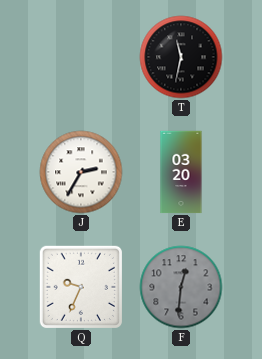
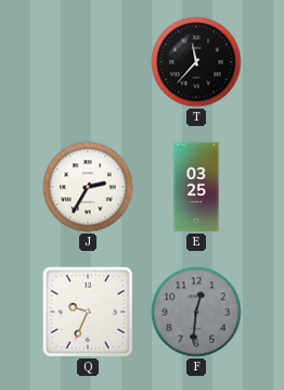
T: 11:32 -> 11:37
E: 03:20 -> 03:25
